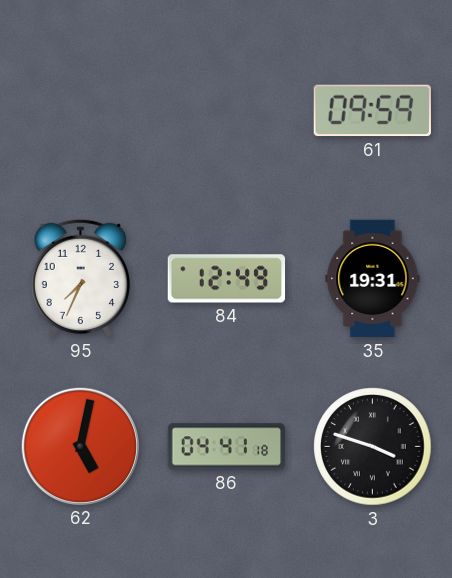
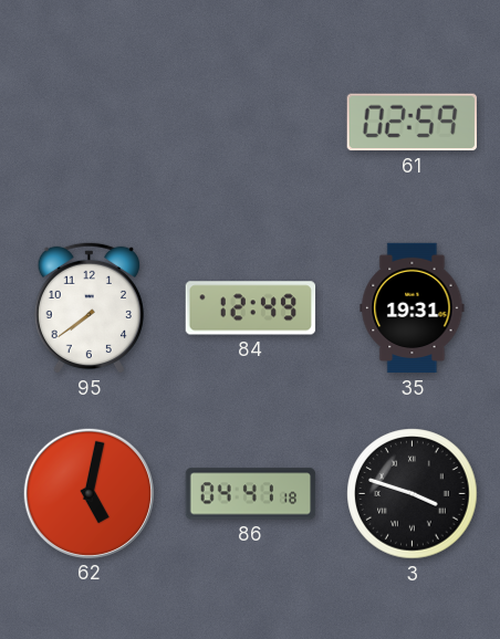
61: 09:59 -> 02:59
95: 7:34 -> 7:39
